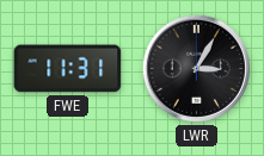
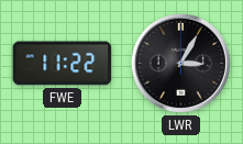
FWE: 11:31 -> 11:22
